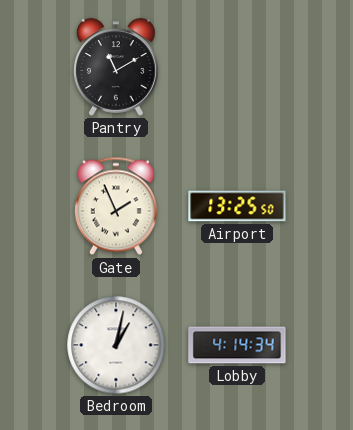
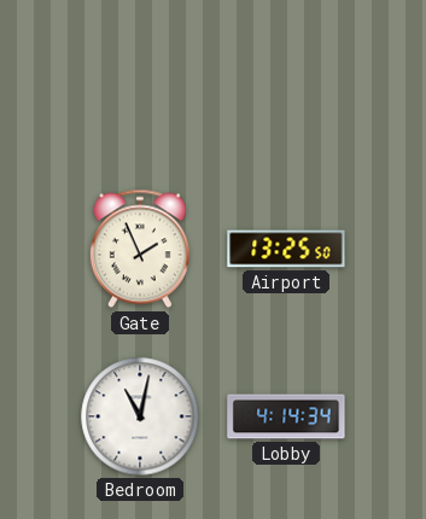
Pantry: 11:10 -> none
Bedroom: 1:02 -> 11:02
